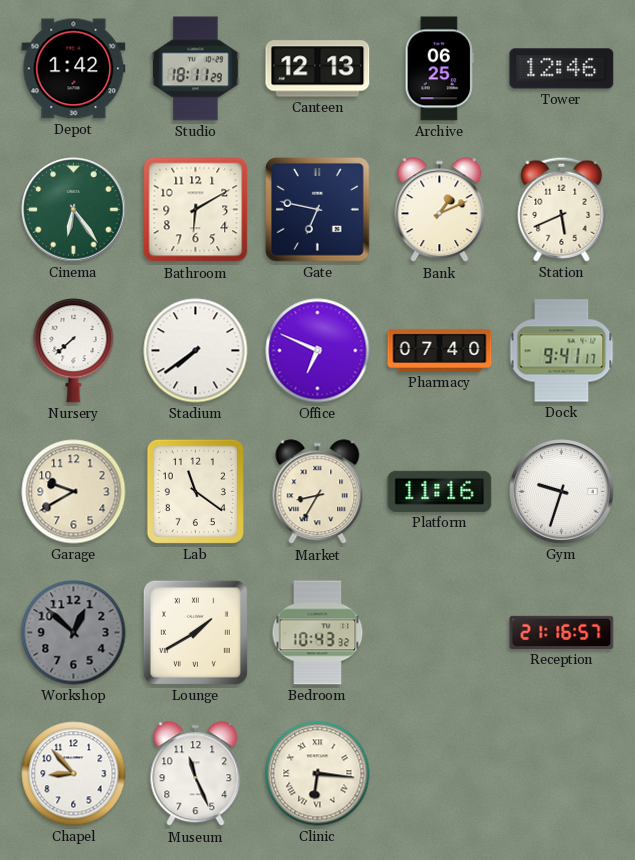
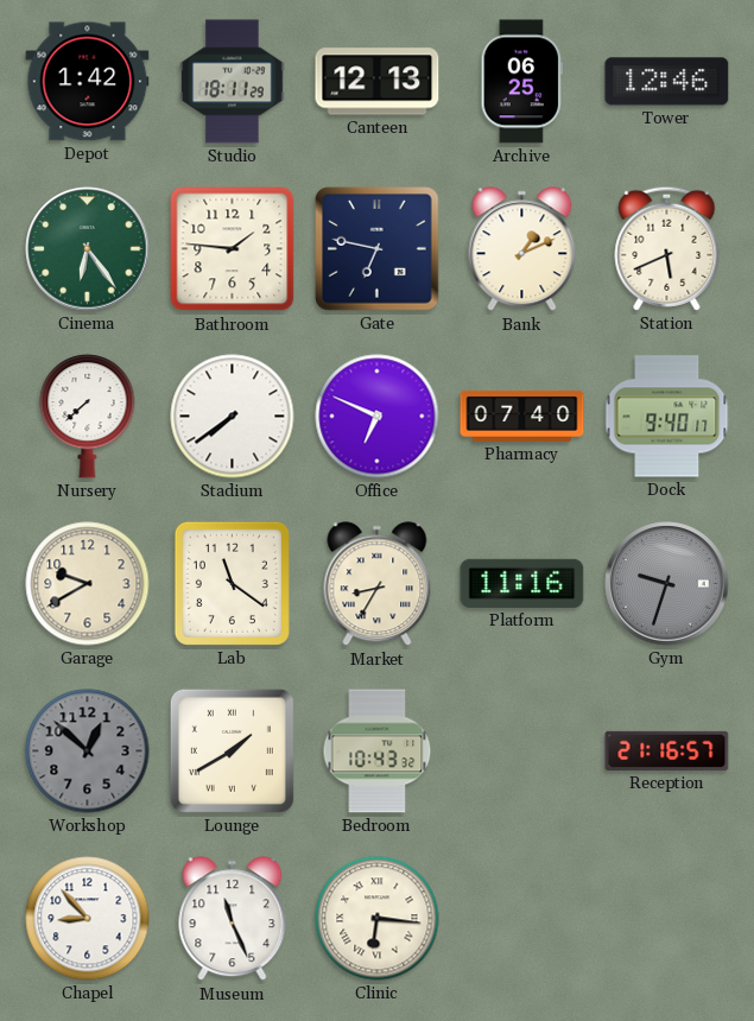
Bathroom: 6:10 -> 1:46
Dock: 9:41 -> 9:40
Gym dial: white -> grey
